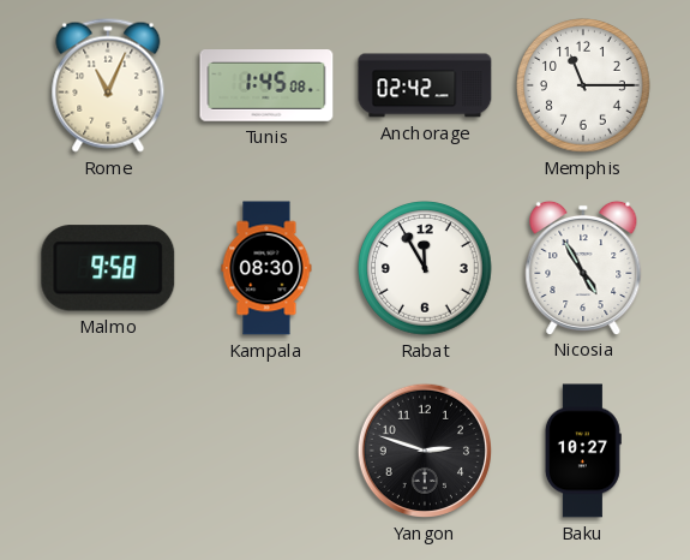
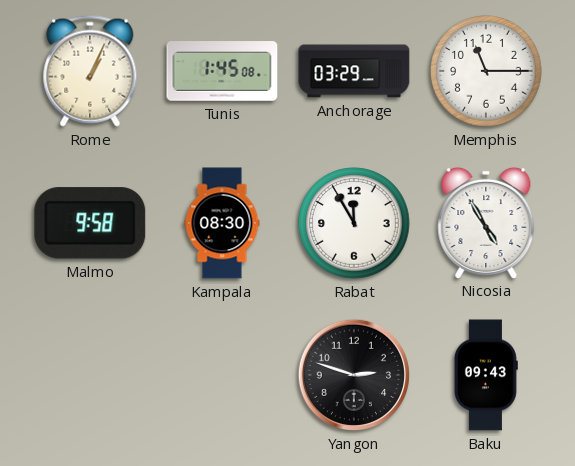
Rome: 11:04 -> 1:04
Anchorage: 02:42 -> 03:29
Baku: 10:27 -> 09:43
